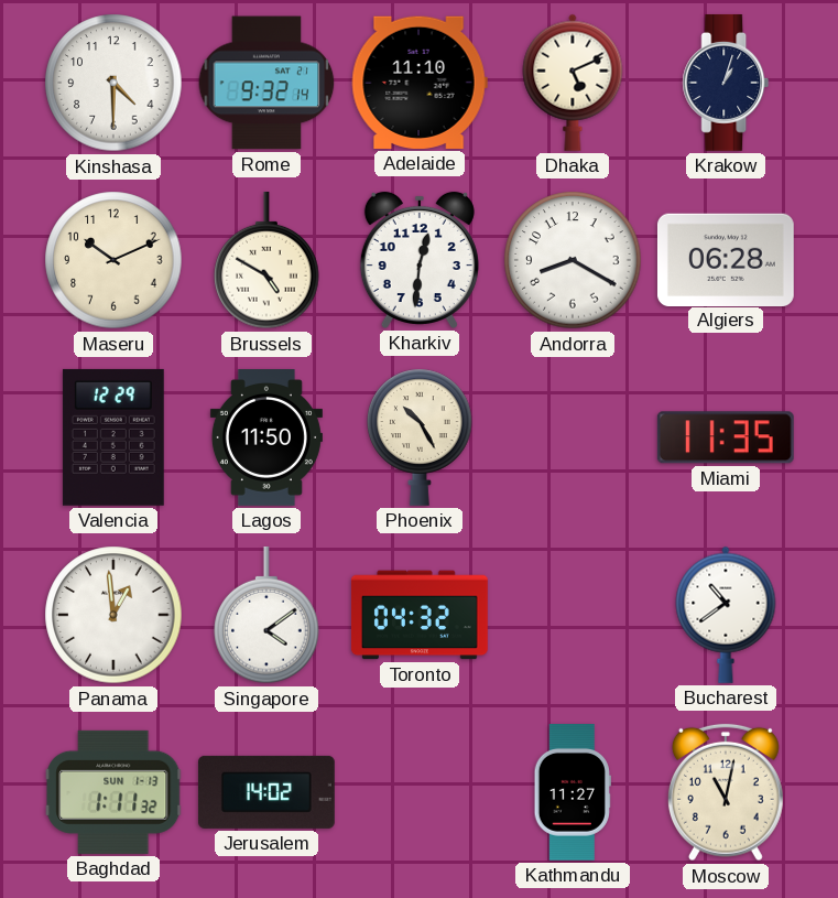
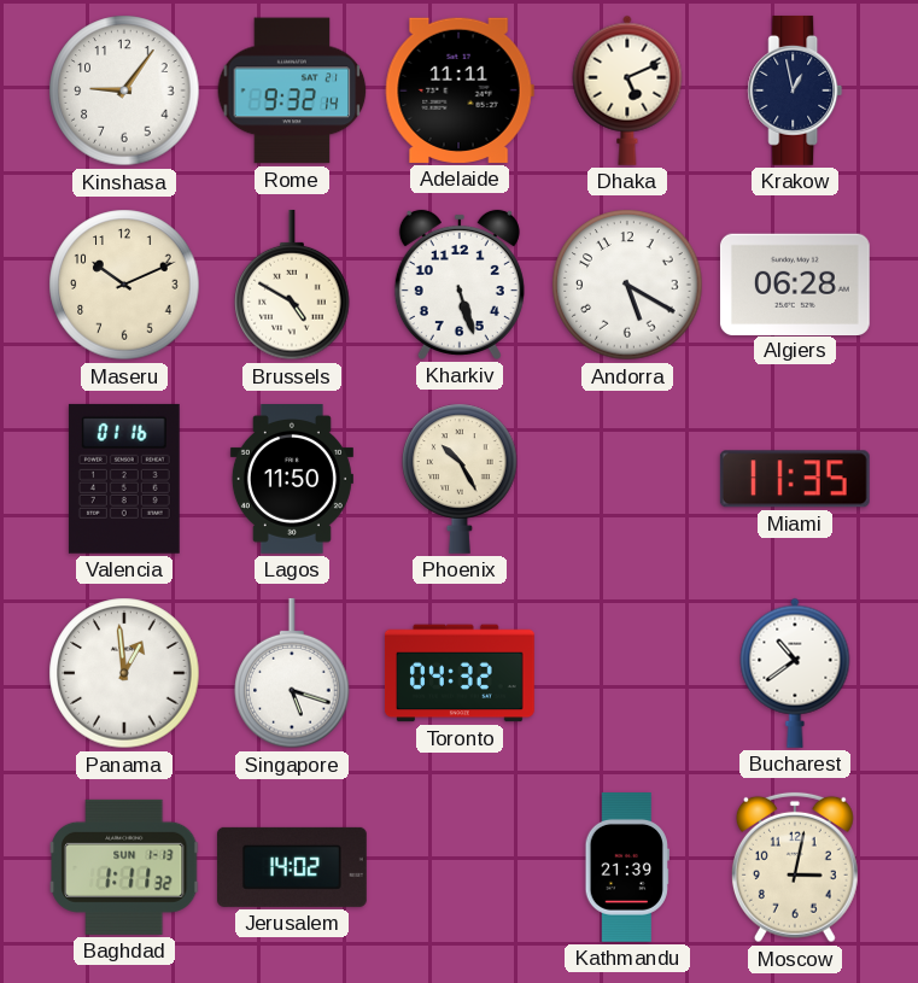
Kinshasa: 4:30 -> 9:06
Adelaide: 11:10 -> 11:11
Krakow: 1:03 -> 12:58
Kharkiv: 12:31 -> 5:27
Andorra: 8:20 -> 5:20
Valencia: 12:29 -> 01:16
Singapore: 4:09 -> 5:18
Kathmandu: 11:27 -> 21:39
Moscow: 11:02 -> 3:02
